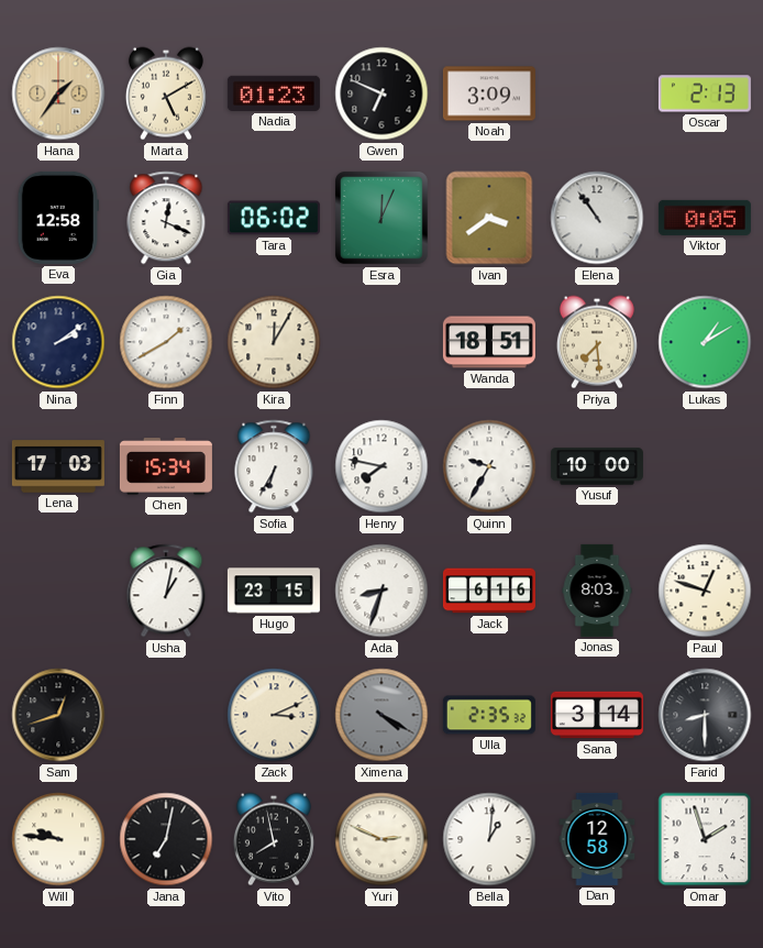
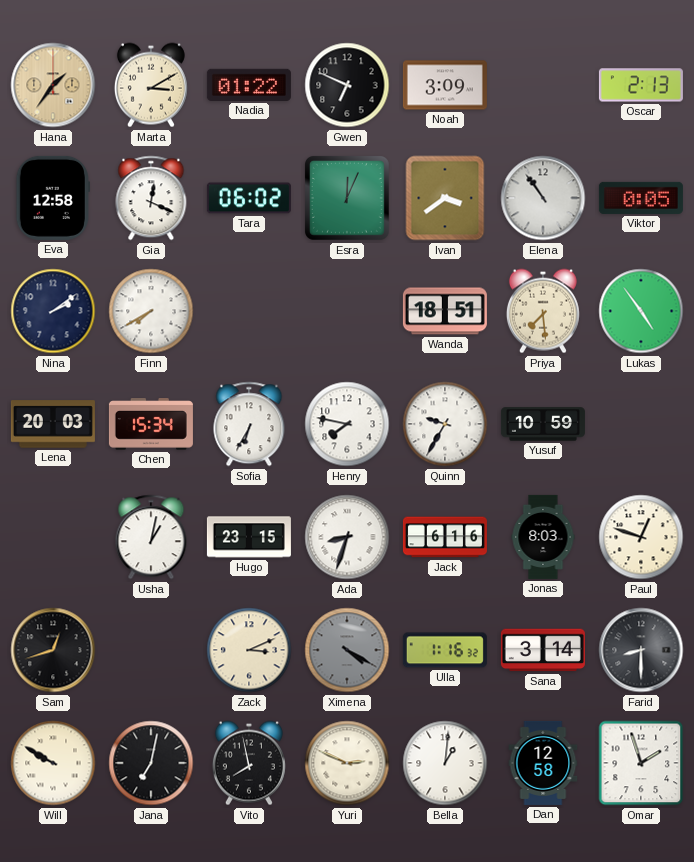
Marta: 5:10 -> 3:10
Nadia: 01:23 -> 01:22
Finn: 1:40 -> 7:40
Kira: 12:05 -> none
Lukas: 1:10 -> 4:54
Lena: 17:03 -> 20:03
Yusuf: 10:00 -> 10:59
Ulla: 2:35 -> 1:16
Will: 9:46 -> 9:50
